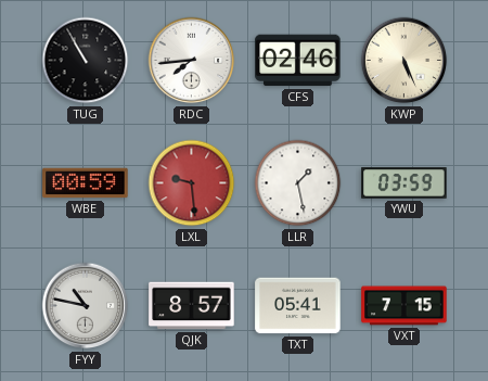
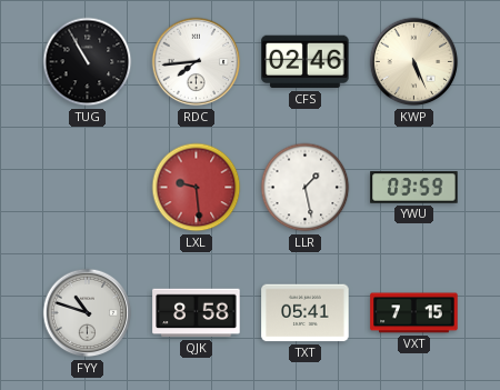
WBE: 00:59 -> none
FYY: 10:47 -> 10:48
QJK: 8:57 -> 8:58
